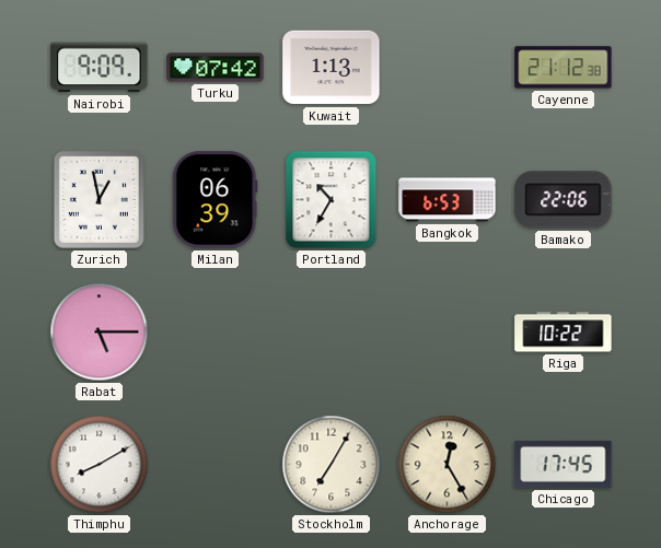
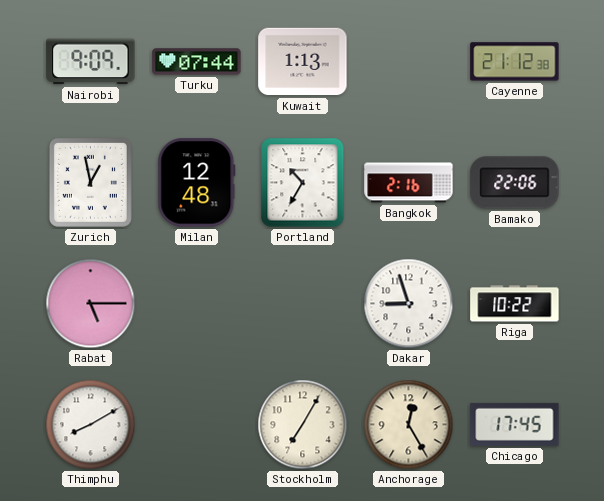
Turku: 07:42 -> 07:44
Milan: 06:39 -> 12:48
Bangkok: 6:53 -> 2:16
Dakar: none -> 8:57
